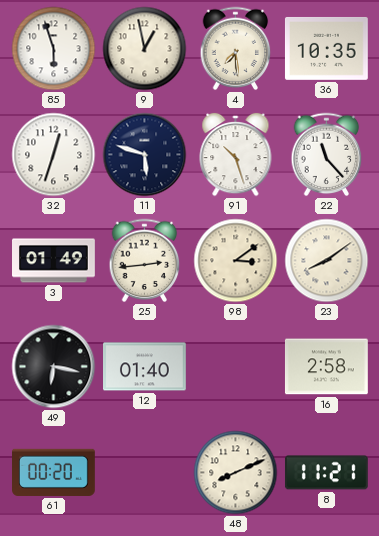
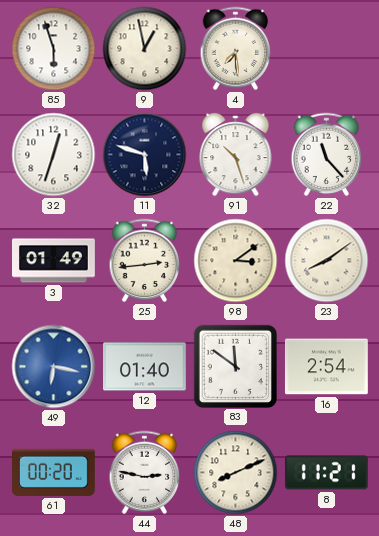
36: 10:35 -> none
49 dial: black -> blue
83: none -> 11:51
16: 2:58 -> 2:54
44: none -> 2:47
